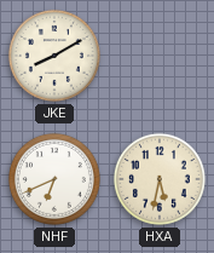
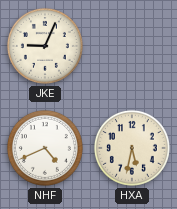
JKE: 8:10 -> 9:04
NHF: 6:41 -> 4:41
